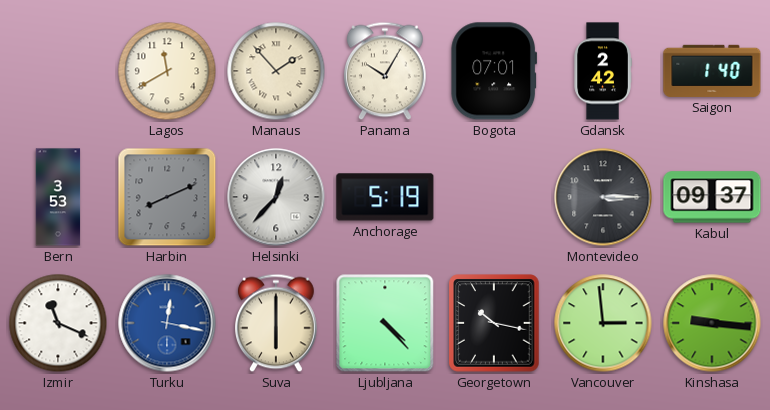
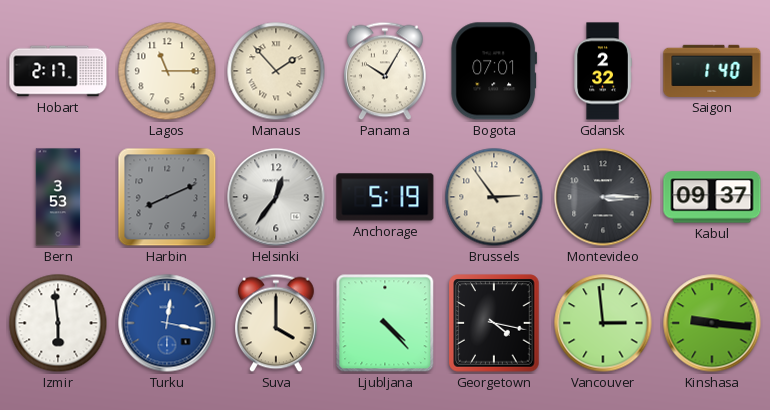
Hobart: none -> 2:17
Lagos: 11:40 -> 11:15
Gdansk: 2:42 -> 2:32
Helsinki: 12:37 -> 12:36
Brussels: none -> 2:54
Izmir: 11:19 -> 5:59
Suva: 6:00 -> 4:00
Georgetown: 10:17 -> 4:17
